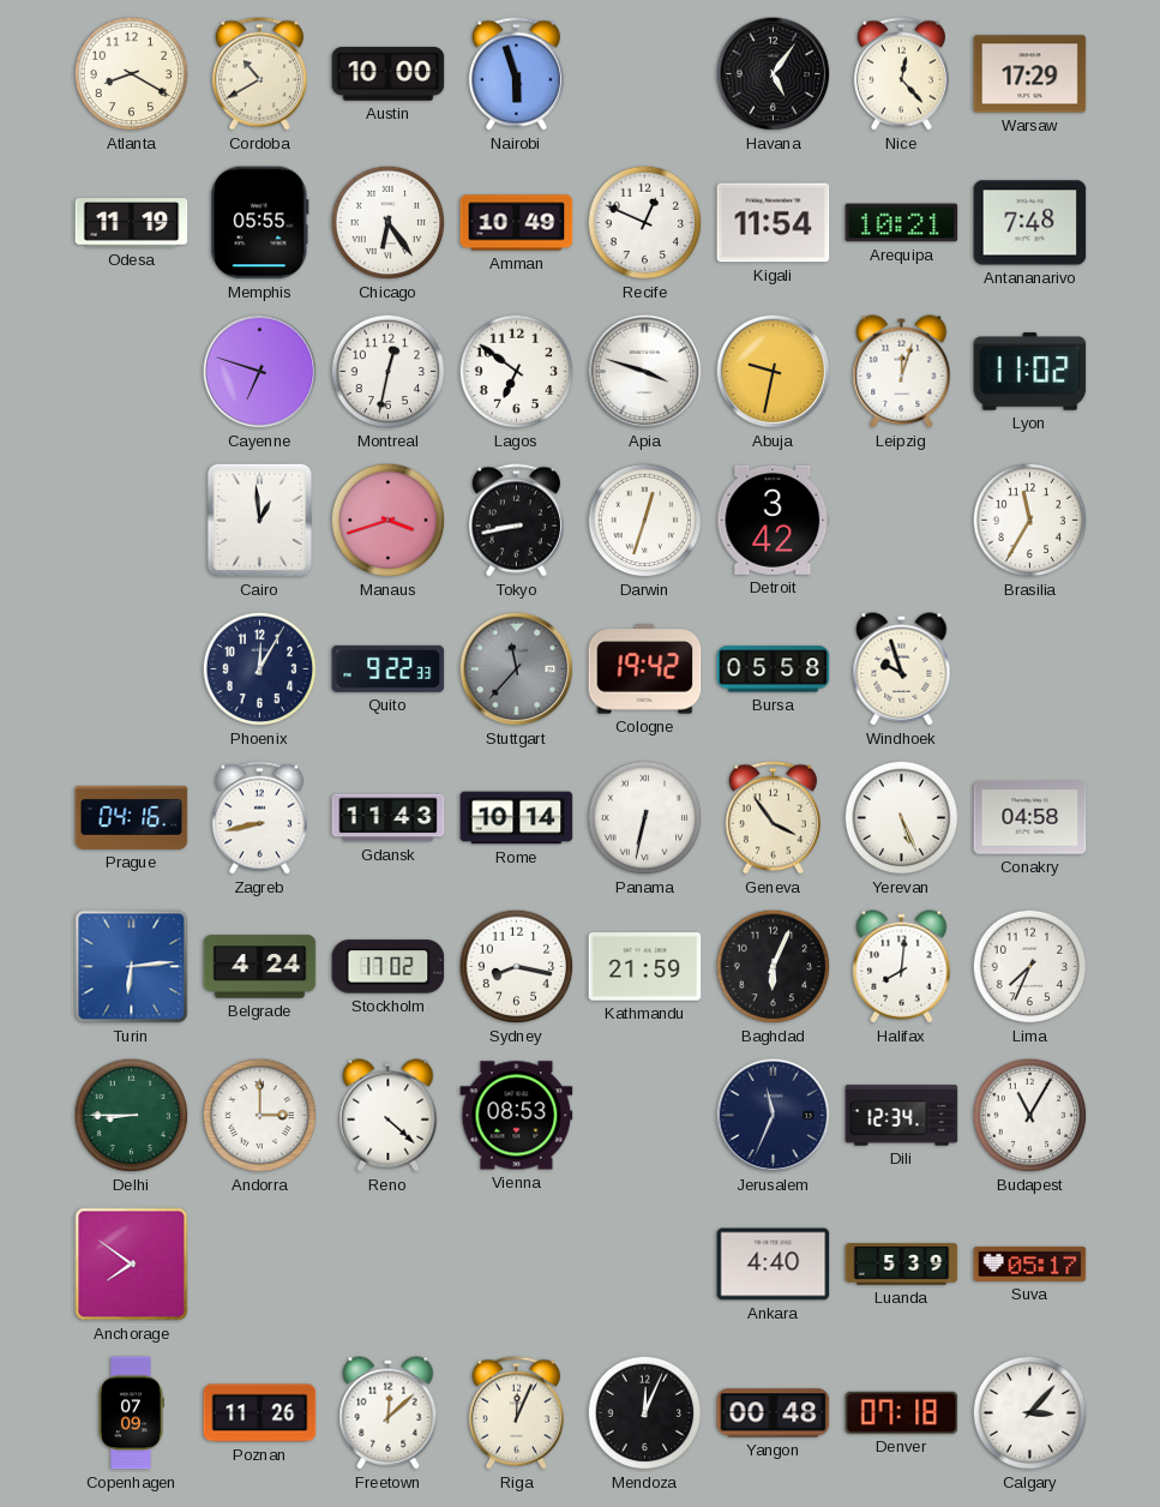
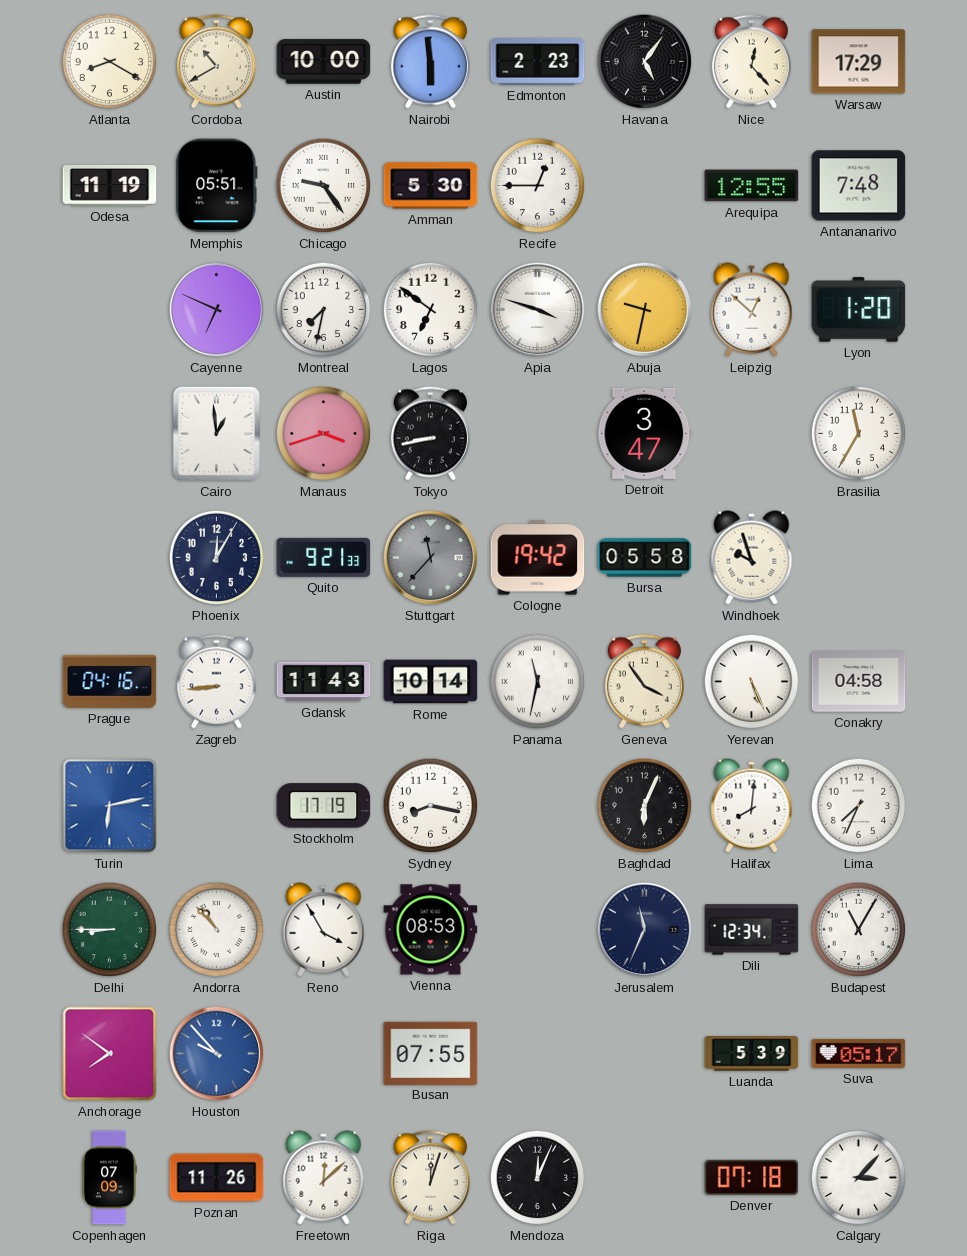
Nairobi: 5:57 -> 5:59
Edmonton: none -> 2:23
Memphis: 05:55 -> 05:51
Chicago: 6:24 -> 9:24
Amman: 10:49 -> 5:30
Recife: 12:49 -> 12:45
Kigali: 11:54 -> none
Arequipa: 10:21 -> 12:55
Cayenne: 6:48 -> 6:49
Montreal: 12:32 -> 7:32
Leipzig: 12:03 -> 12:52
Lyon: 11:02 -> 1:20
Darwin: 12:33 -> none
Detroit: 3:42 -> 3:47
Quito: 9:22 -> 9:21
Zagreb: 8:43 -> 8:44
Panama: 6:32 -> 11:32
Turin: 6:14 -> 6:13
Belgrade: 4:24 -> none
Stockholm: 17:02 -> 17:19
Kathmandu: 21:59 -> none
Andorra: 3:00 -> 10:53
Reno: 4:22 -> 3:55
Houston: none -> 9:53
Busan: none -> 07:55
Ankara: 4:40 -> none
Riga: 12:04 -> 12:03
Yangon: 00:48 -> none
